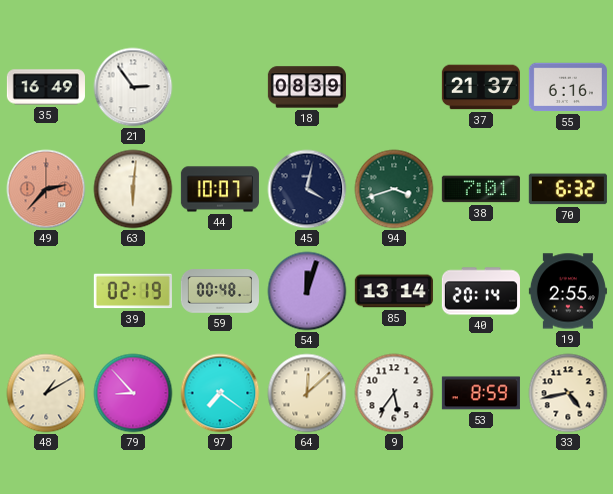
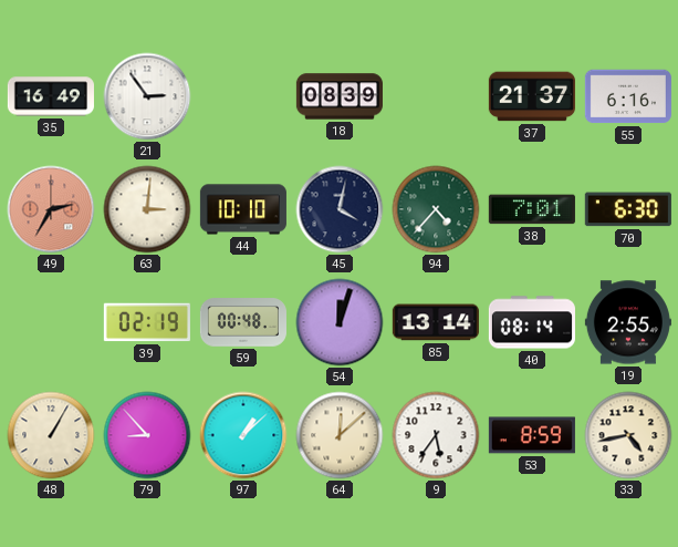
49: 2:37 -> 2:35
63: 6:01 -> 3:01
44: 10:07 -> 10:10
94: 3:42 -> 4:37
70: 6:32 -> 6:30
40: 20:14 -> 08:14
48: 1:10 -> 1:05
97: 7:21 -> 1:08
